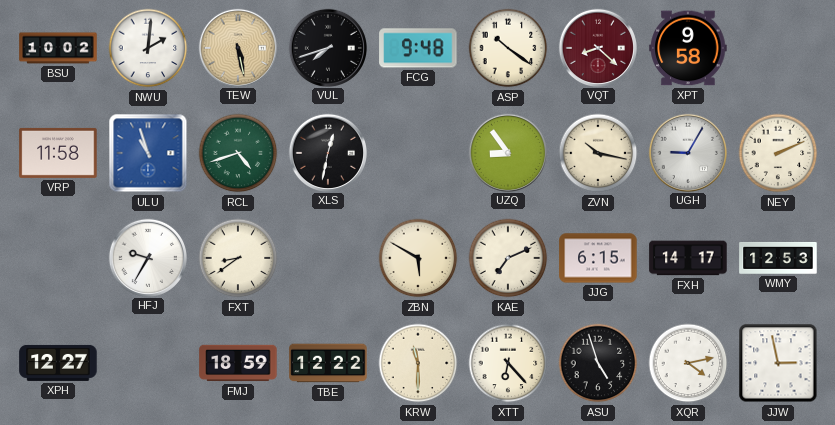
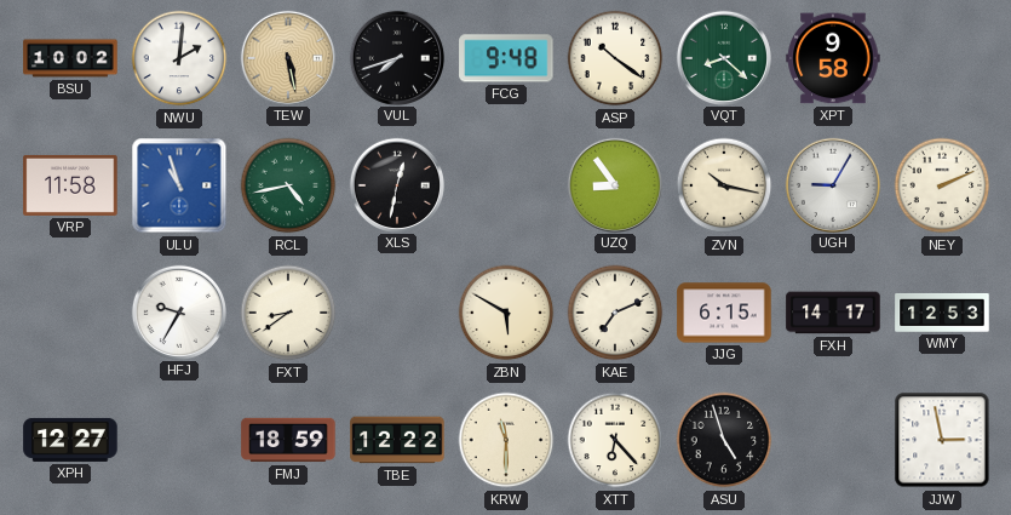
VQT dial: burgundy -> green
RCL: 4:42 -> 4:43
XQR: 4:13 -> none
